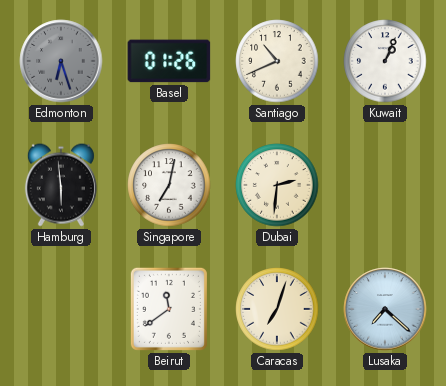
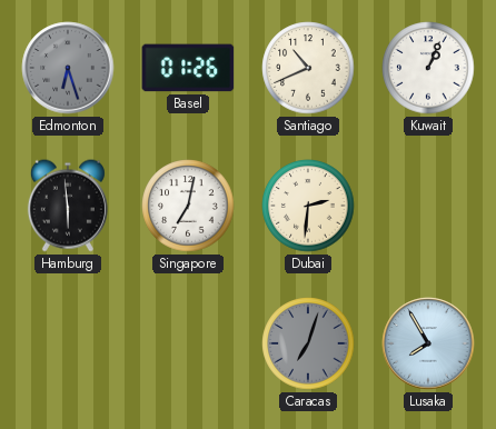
Beirut: 11:39 -> none
Caracas dial: cream -> grey
Lusaka: 7:22 -> 7:55
